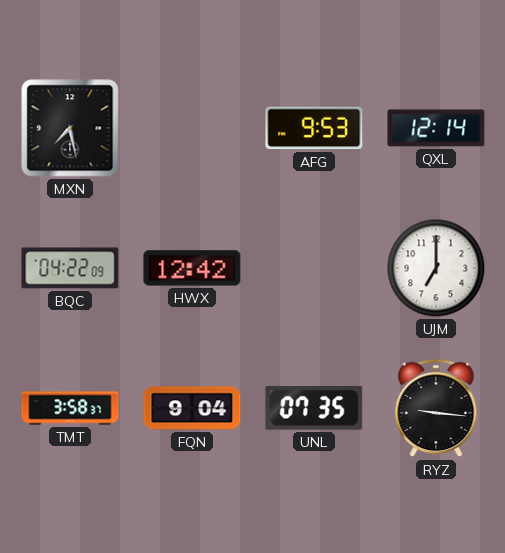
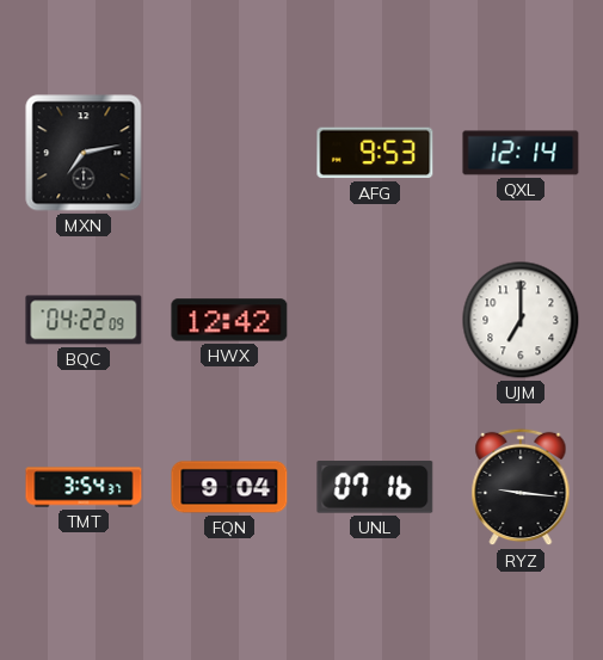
MXN: 7:28 -> 7:13
TMT: 3:58 -> 3:54
UNL: 07:35 -> 07:16
